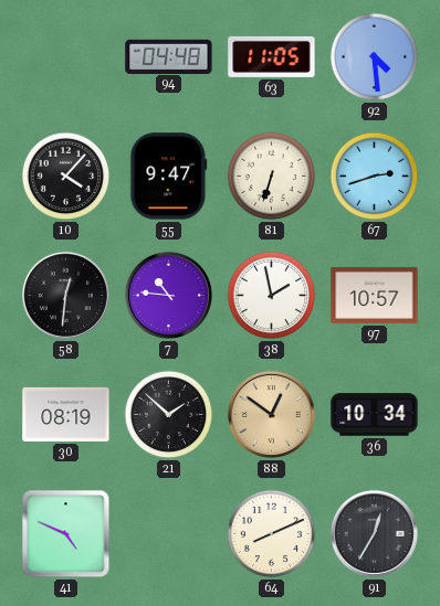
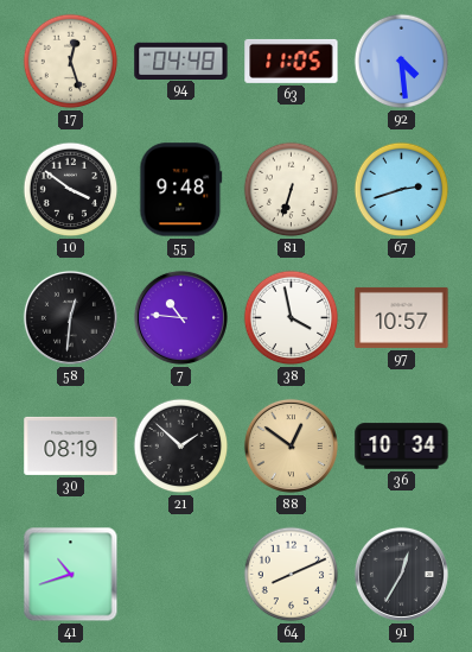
17: none -> 12:27
10: 4:07 -> 3:51
55: 9:47 -> 9:48
38: 1:58 -> 3:58
41: 4:49 -> 10:42
